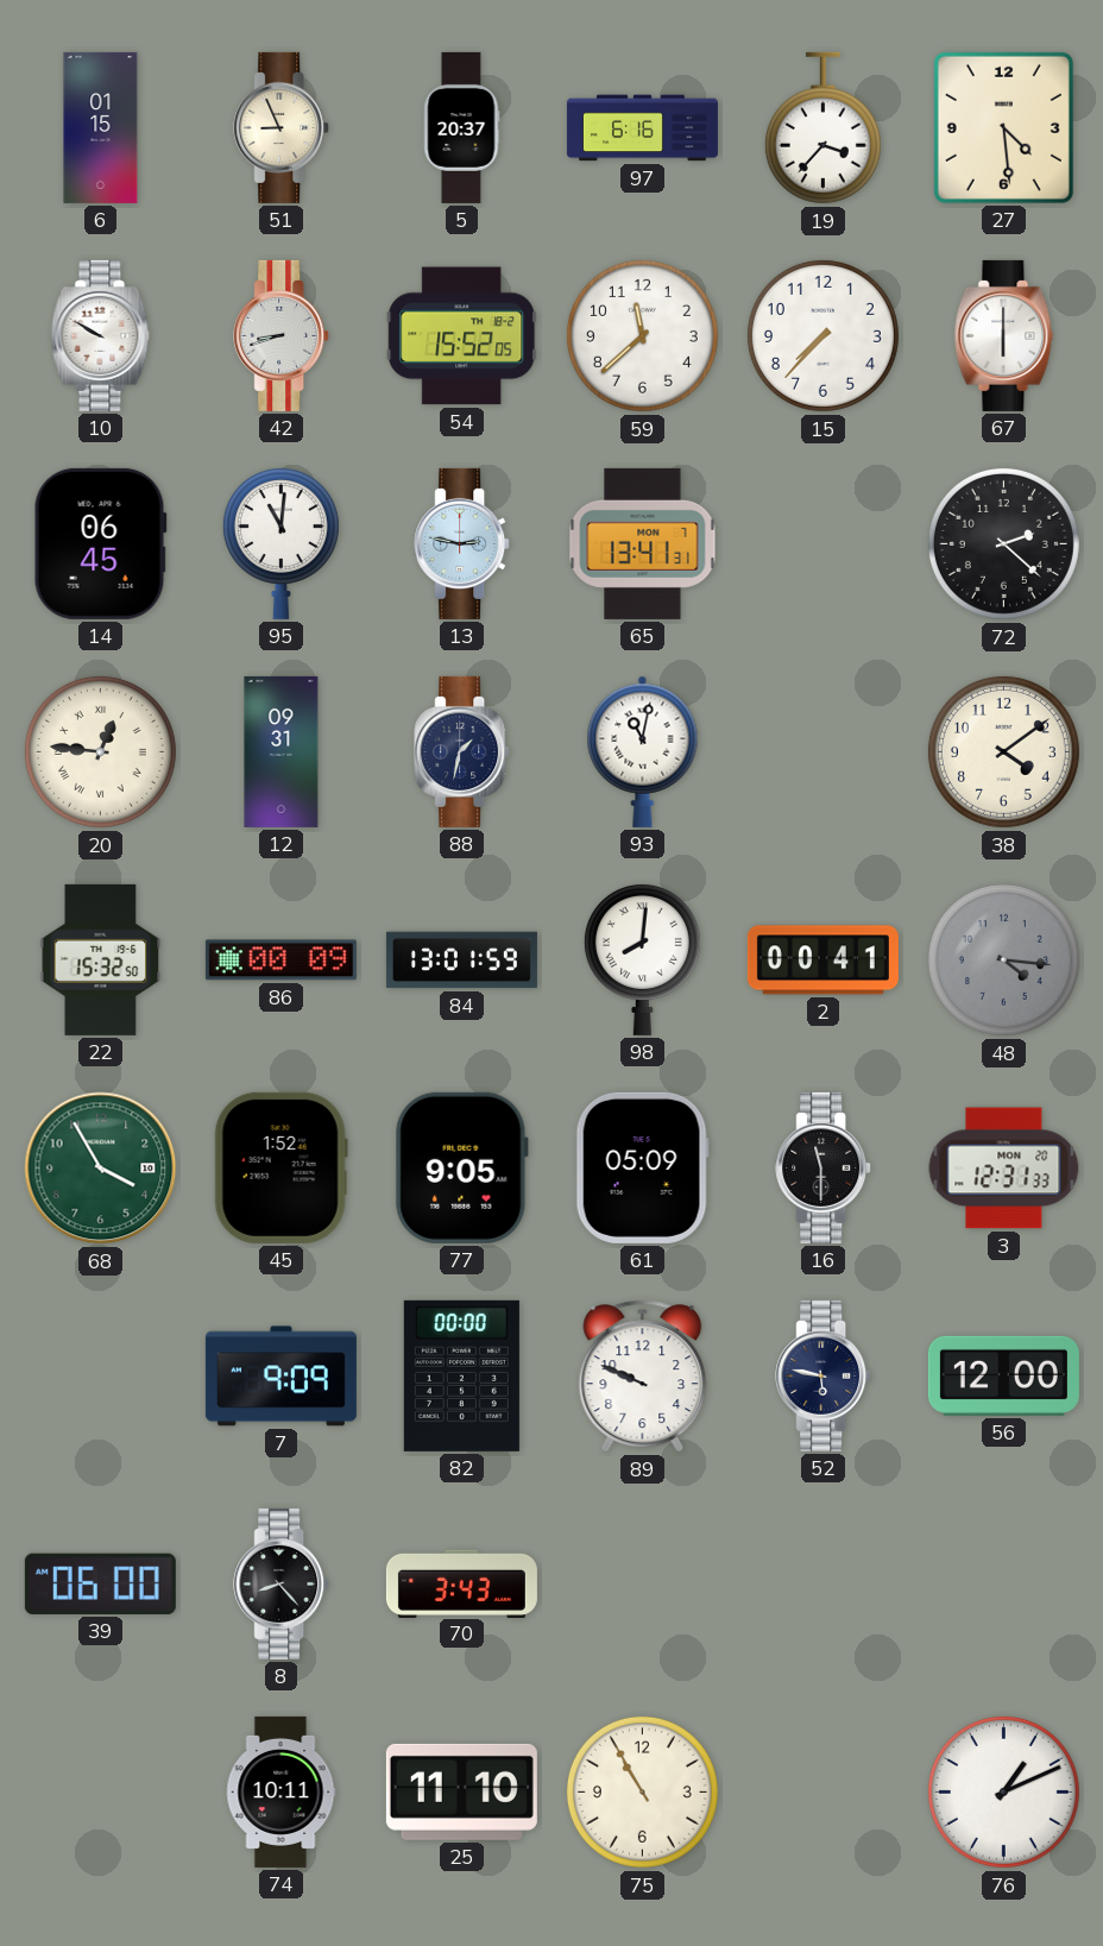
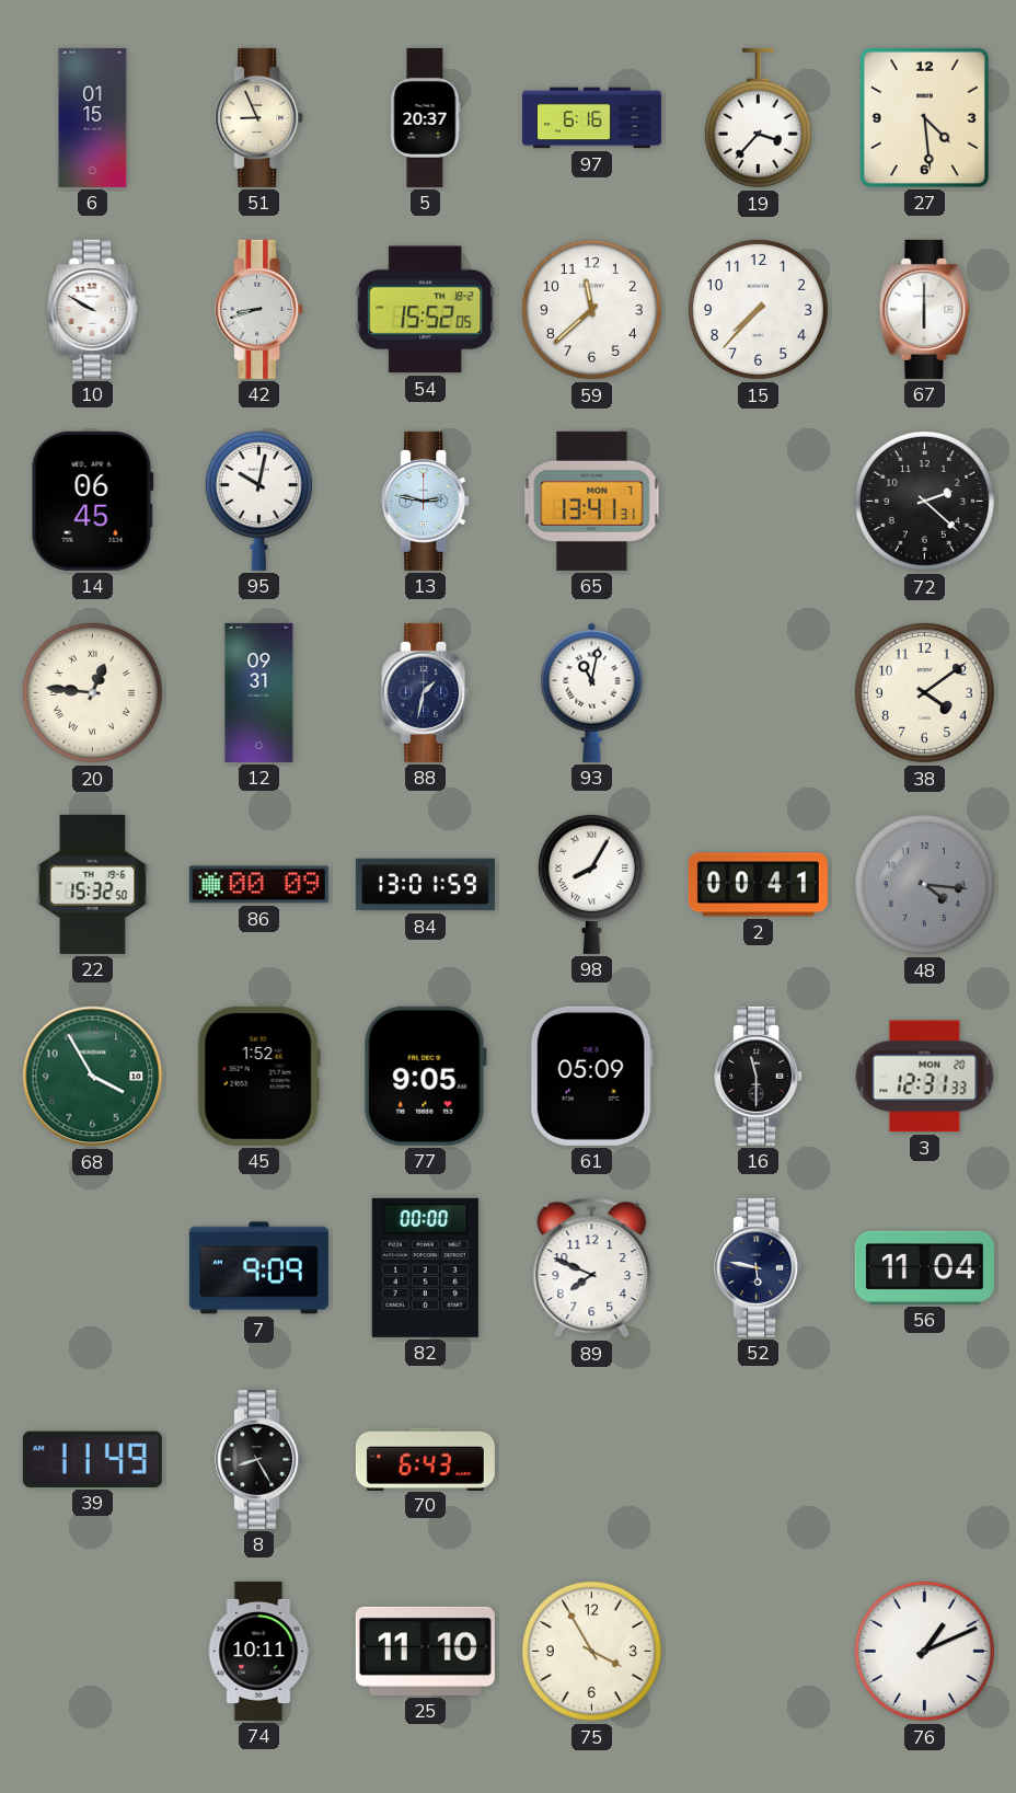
95: 11:01 -> 10:02
98: 8:01 -> 8:05
89: 9:49 -> 7:49
56: 12:00 -> 11:04
39: 06:00 -> 11:49
8: 8:23 -> 8:25
70: 3:43 -> 6:43
75: 10:55 -> 3:55
